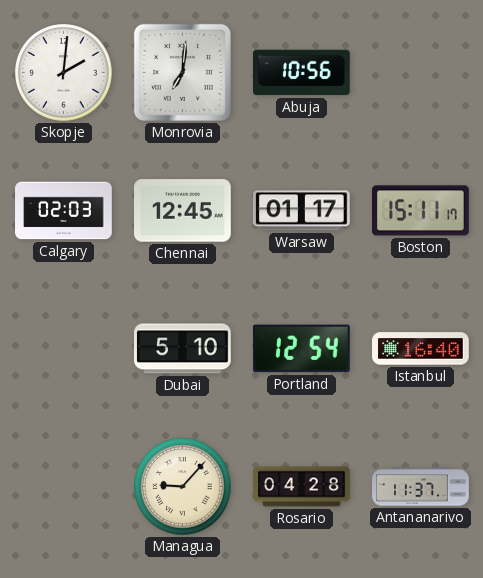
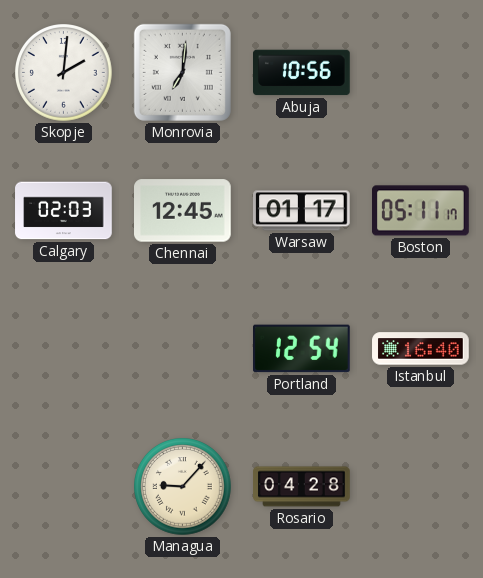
Boston: 15:11 -> 05:11
Dubai: 5:10 -> none
Antananarivo: 11:37 -> none
